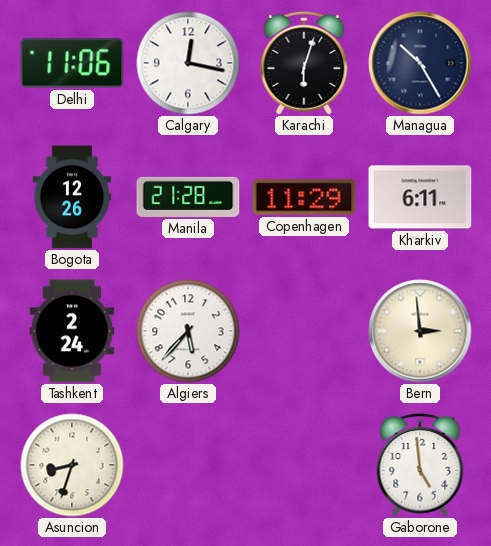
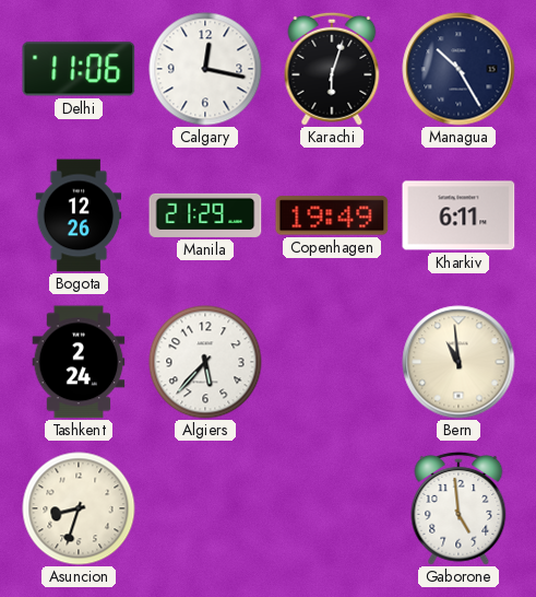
Manila: 21:28 -> 21:29
Copenhagen: 11:29 -> 19:49
Bern: 2:59 -> 10:59
